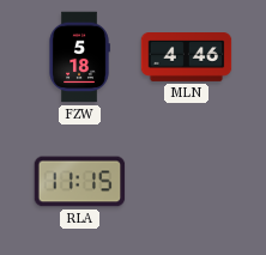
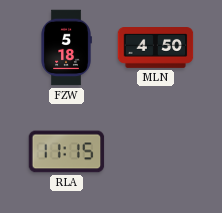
MLN: 4:46 -> 4:50
